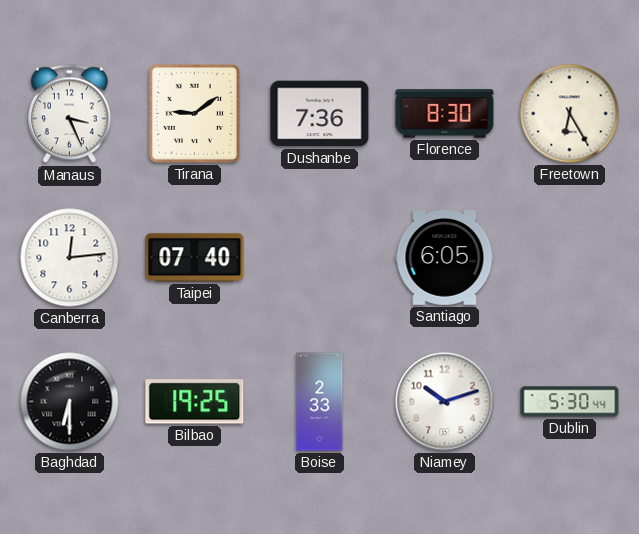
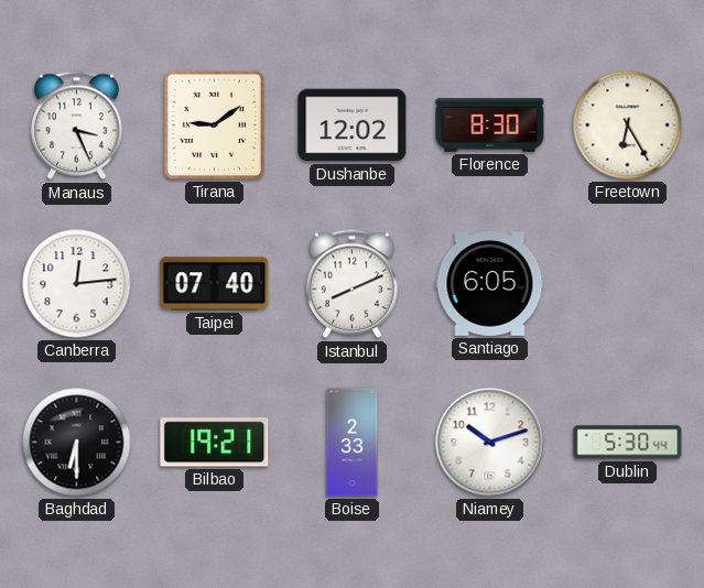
Dushanbe: 7:36 -> 12:02
Istanbul: none -> 8:11
Bilbao: 19:25 -> 19:21
